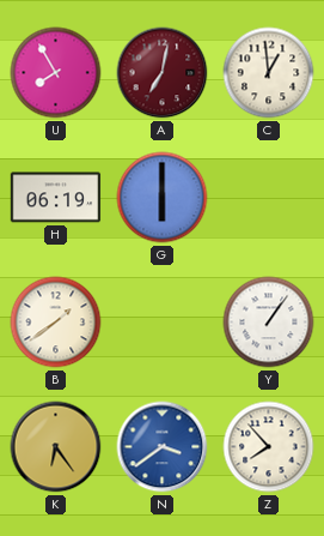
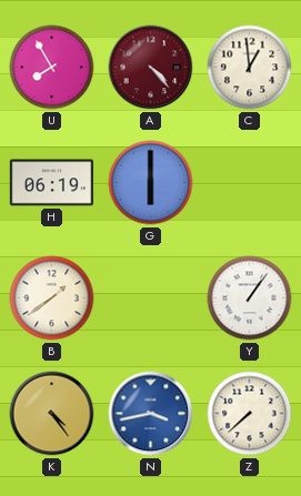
A: 7:02 -> 4:23
K: 6:24 -> 4:24
N: 3:39 -> 3:43
Z: 7:53 -> 7:38
